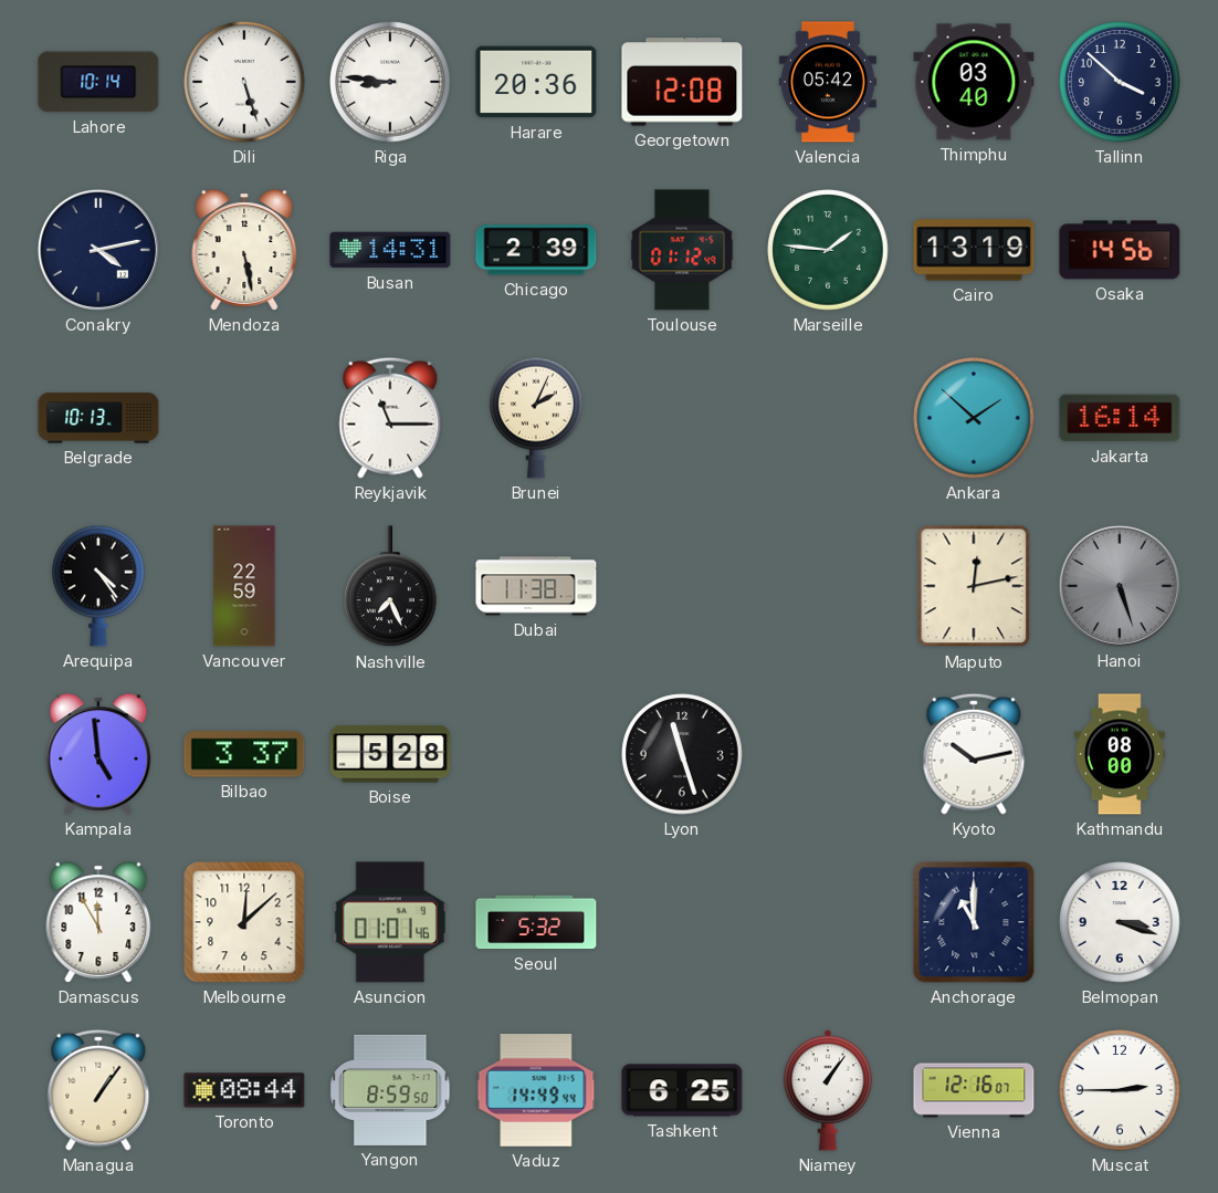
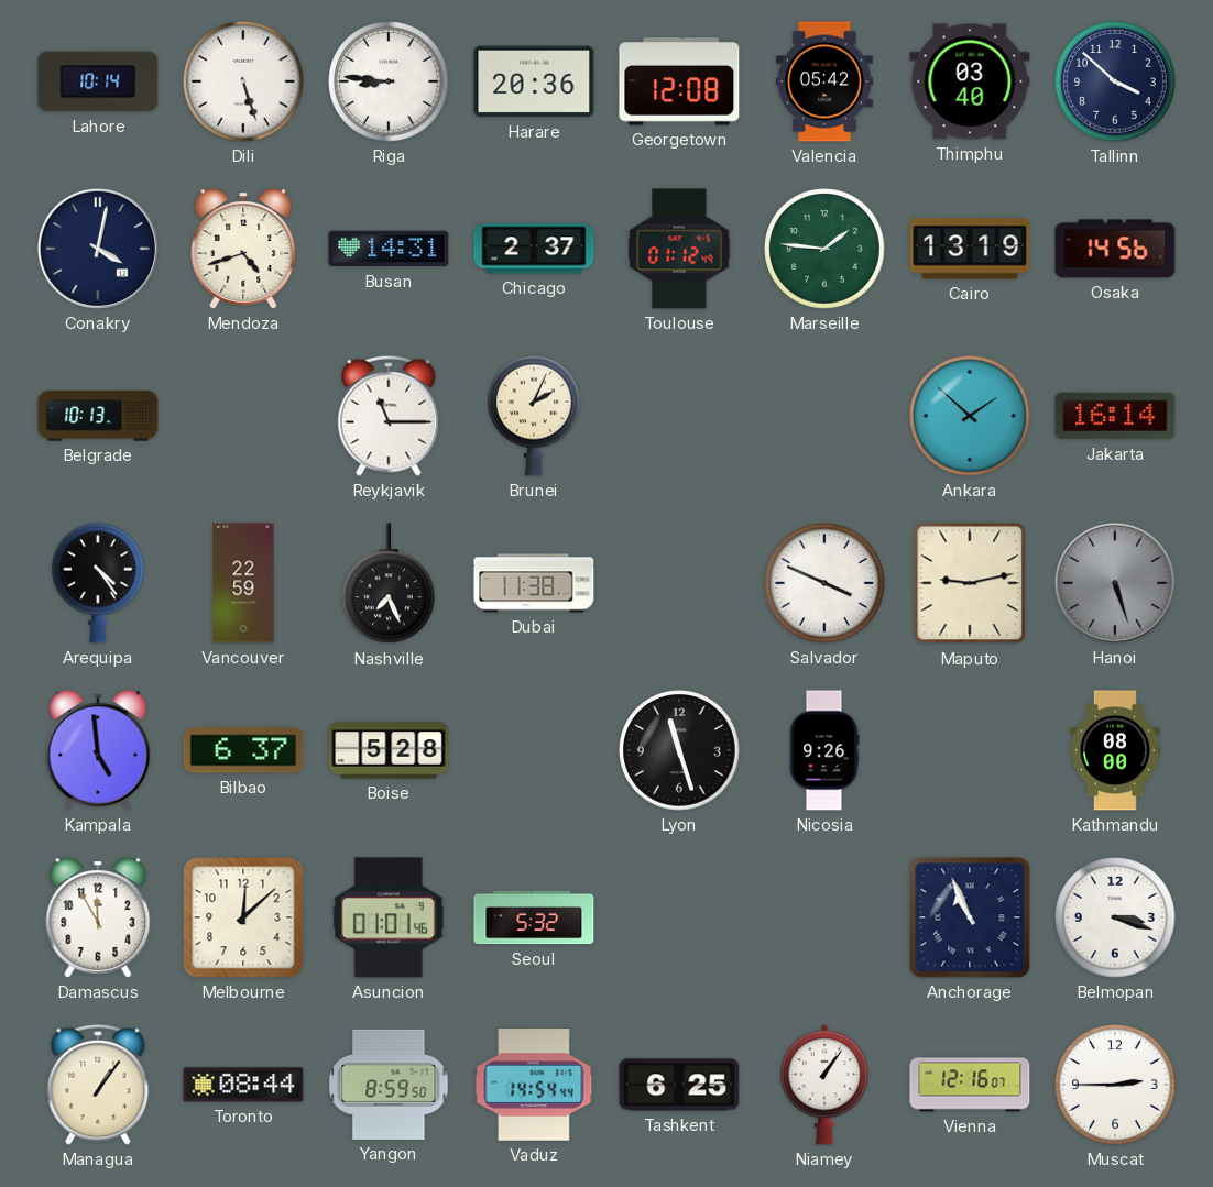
Conakry: 4:13 -> 4:02
Mendoza: 5:28 -> 4:42
Chicago: 2:39 -> 2:37
Salvador: none -> 3:49
Maputo: 12:13 -> 9:13
Bilbao: 3:37 -> 6:37
Nicosia: none -> 9:26
Kyoto: 10:13 -> none
Anchorage: 11:00 -> 10:56
Vaduz: 14:49 -> 14:54
